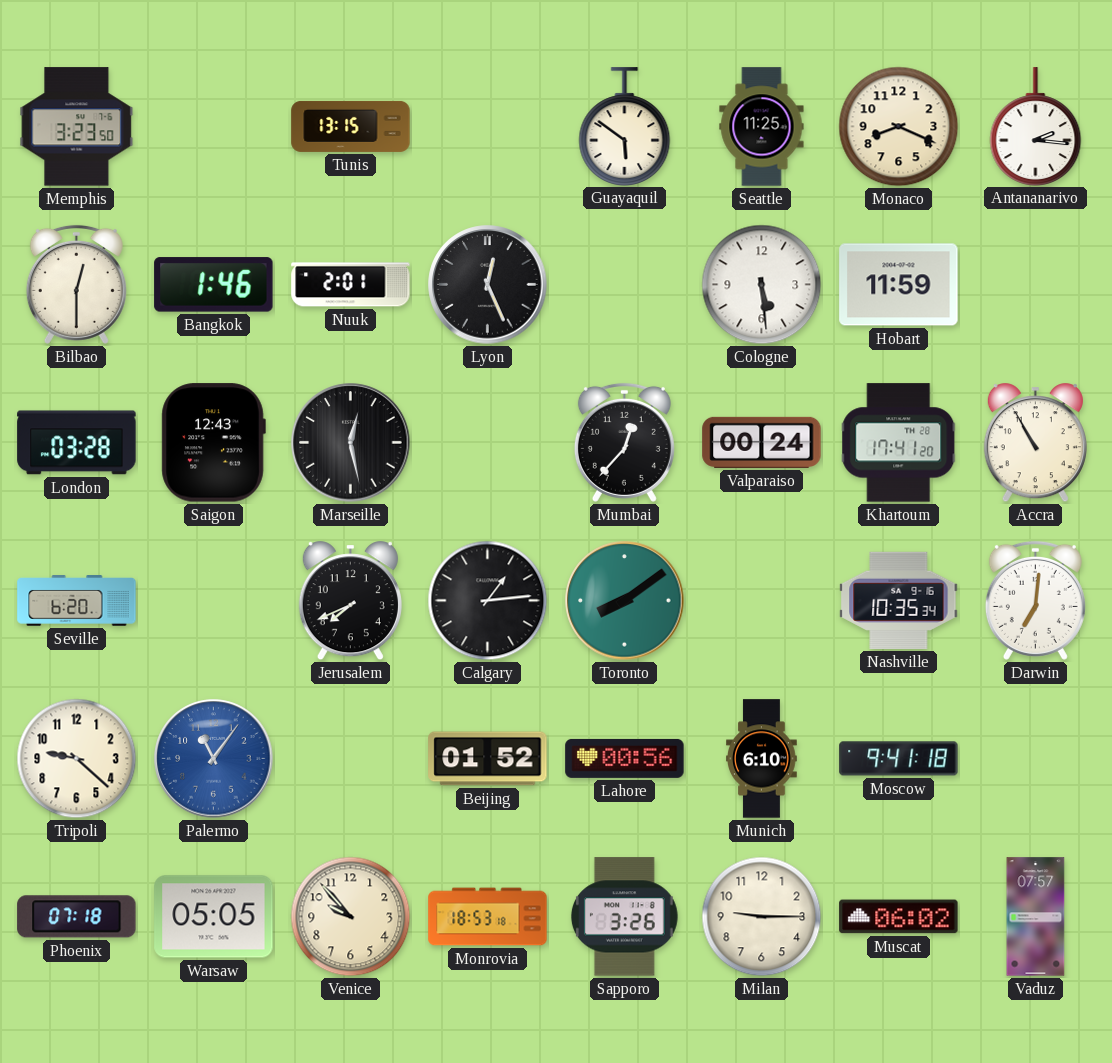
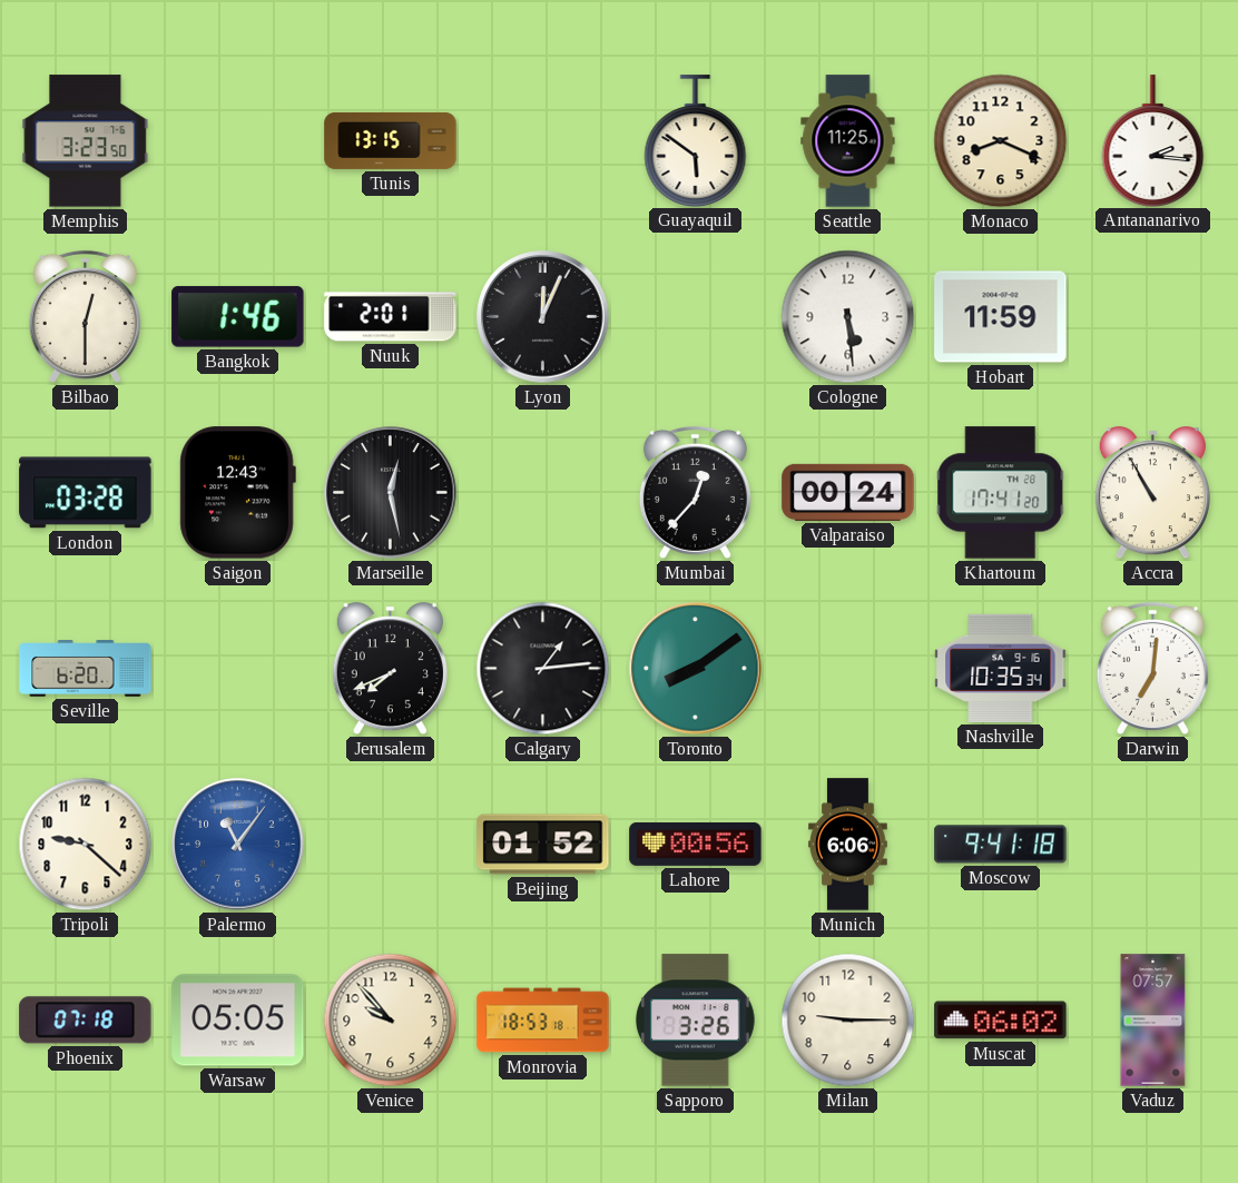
Lyon: 12:26 -> 12:04
Munich: 6:10 -> 6:06
